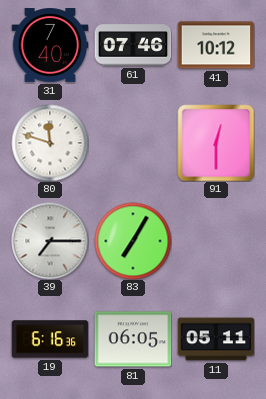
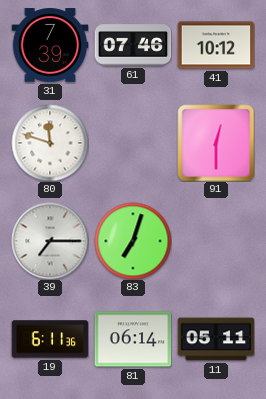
31: 7:40 -> 7:39
83: 7:05 -> 7:03
19: 6:16 -> 6:11
81: 06:05 -> 06:14
